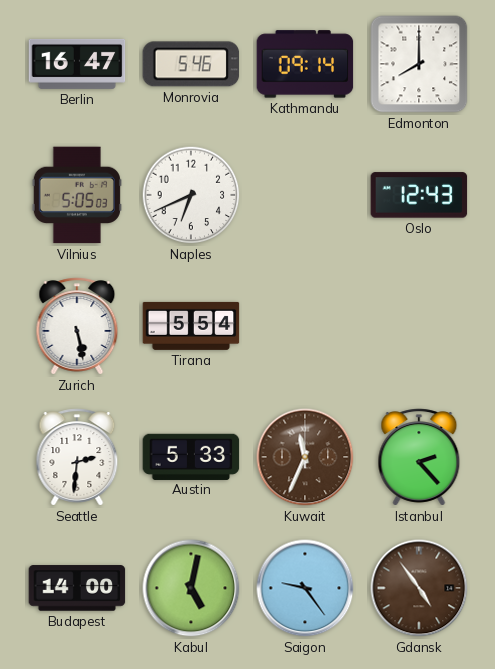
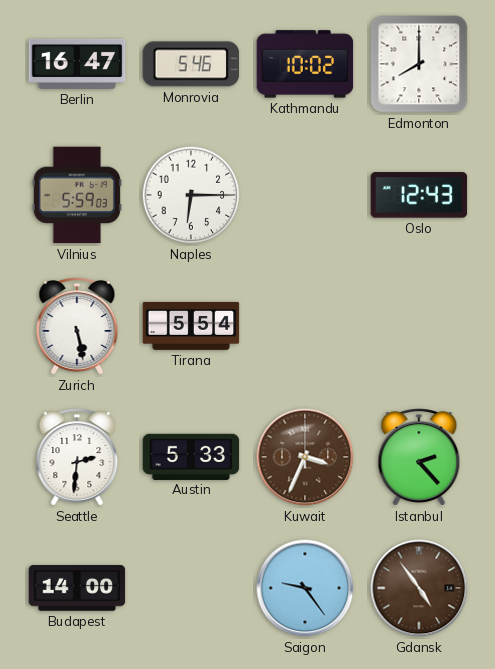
Kathmandu: 09:14 -> 10:02
Vilnius: 5:05 -> 5:59
Naples: 6:41 -> 6:15
Kuwait: 11:34 -> 3:34
Kabul: 5:02 -> none
